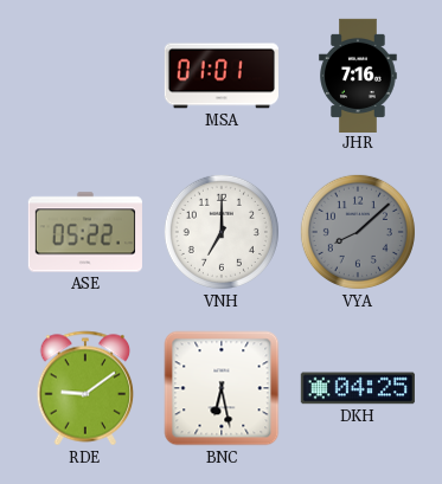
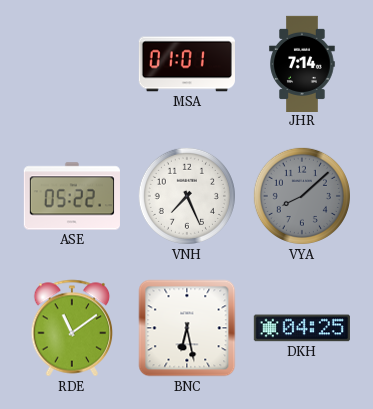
JHR: 7:16 -> 7:14
VNH: 7:00 -> 7:26
RDE: 9:09 -> 11:09
